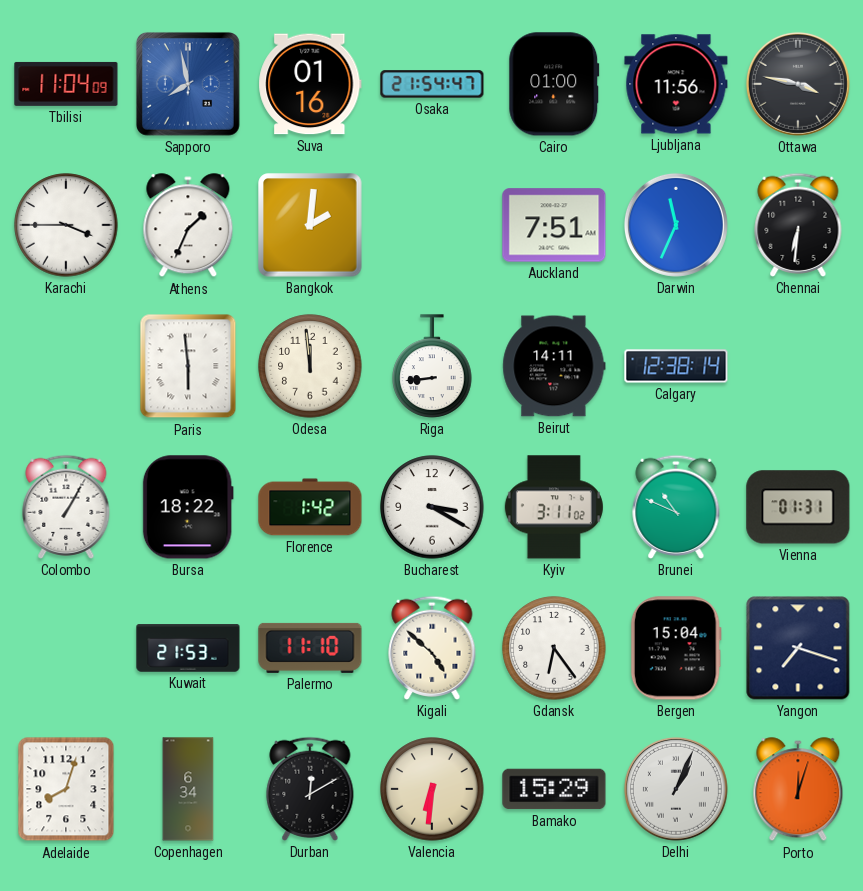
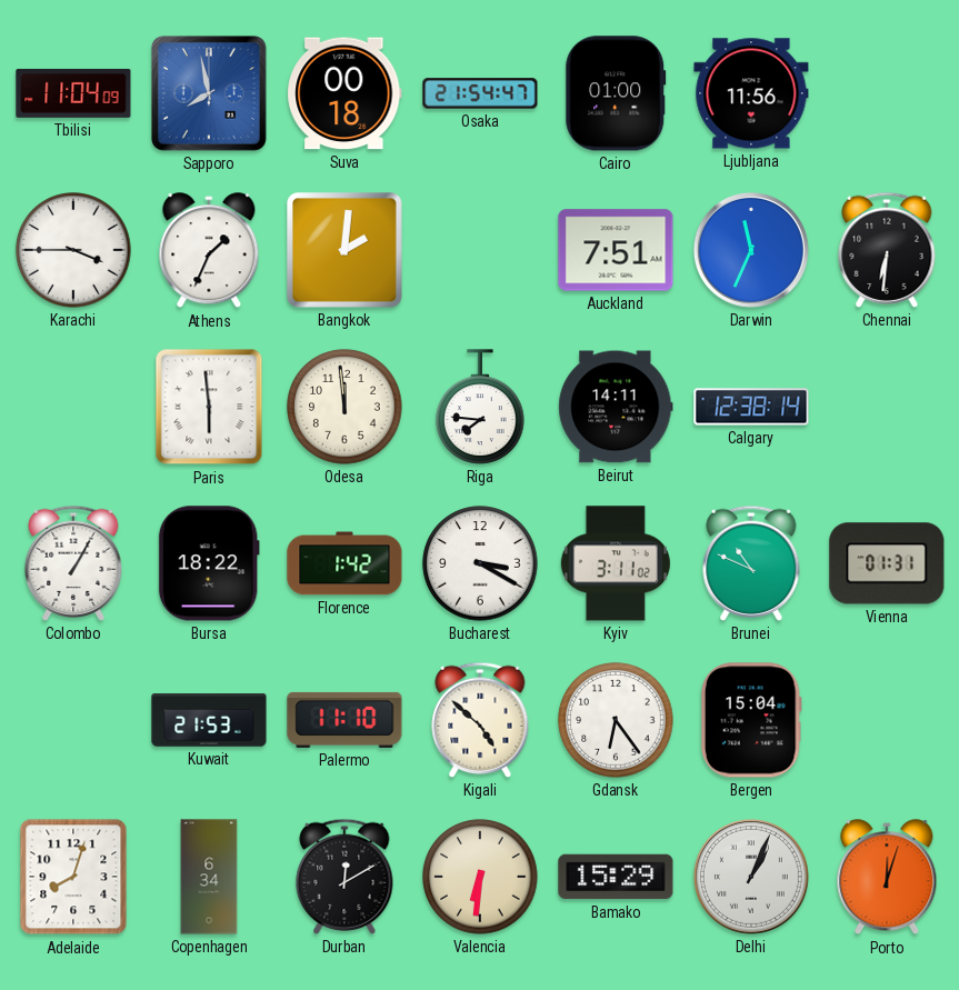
Suva: 01:16 -> 00:18
Ottawa: 3:47 -> none
Riga: 8:44 -> 7:46
Yangon: 7:18 -> none
